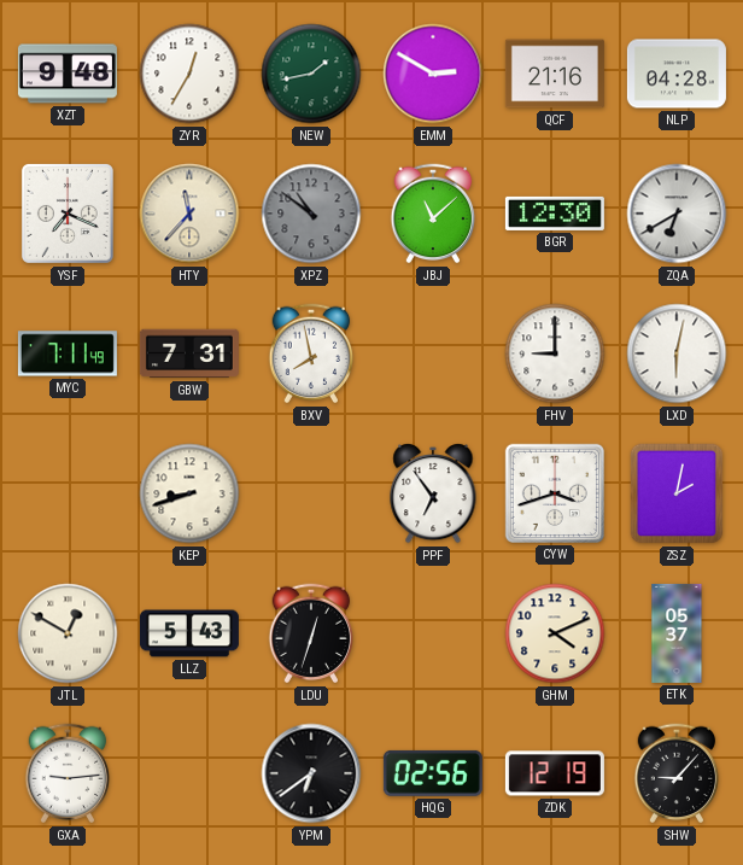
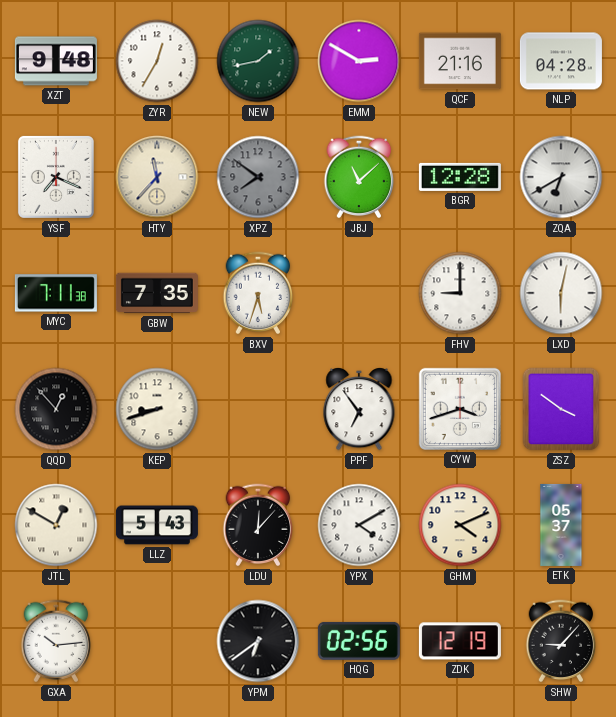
XPZ: 10:51 -> 7:51
BGR: 12:30 -> 12:28
MYC: 7:11:49 -> 7:11:38
GBW: 7:31 -> 7:35
BXV: 7:58 -> 5:33
QQD: none -> 12:53
ZSZ: 2:02 -> 3:51
LDU: 12:33 -> 12:07
YPX: none -> 4:10
GXA: 9:14 -> 10:14
